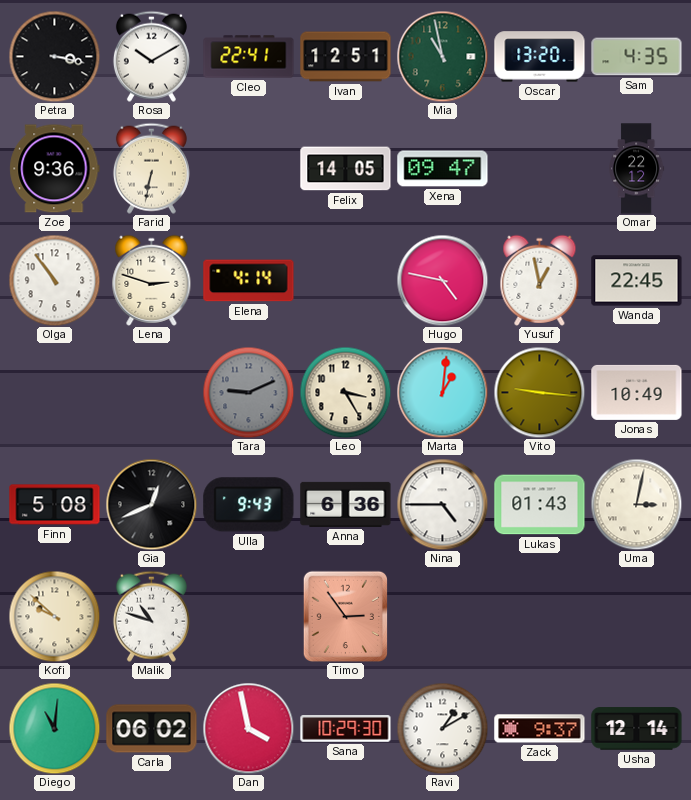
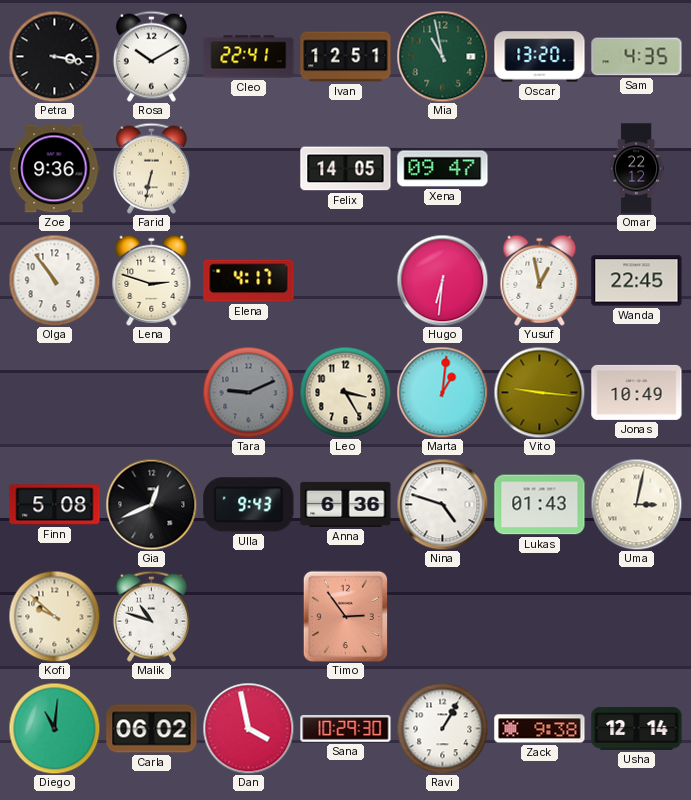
Elena: 4:14 -> 4:17
Hugo: 4:47 -> 6:31
Nina: 4:45 -> 4:48
Ravi: 1:10 -> 1:05
Zack: 9:37 -> 9:38
